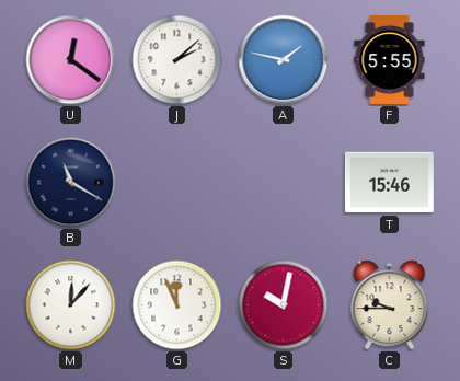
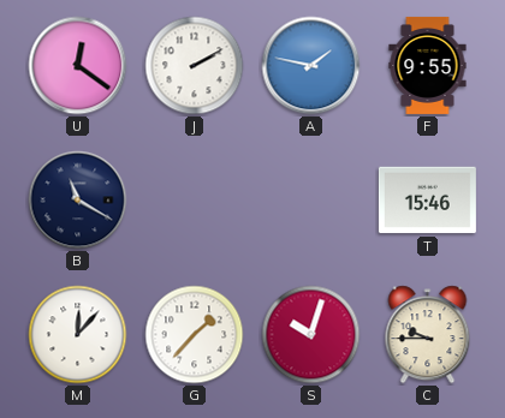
J: 2:08 -> 2:10
F: 5:55 -> 9:55
G: 11:56 -> 1:37
S: 10:02 -> 10:03
